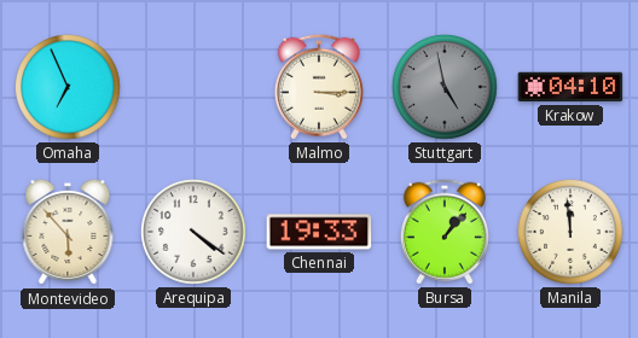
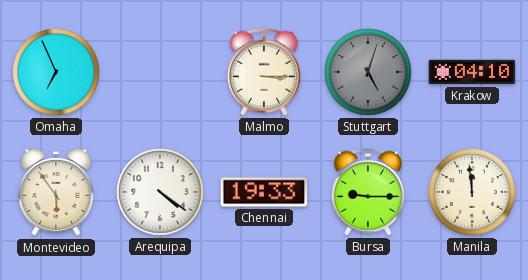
Stuttgart: 4:58 -> 5:03
Montevideo: 5:53 -> 5:54
Bursa: 1:07 -> 9:15
